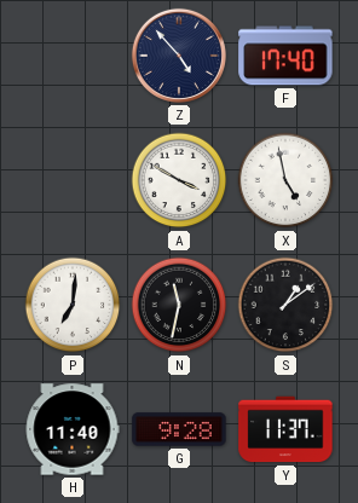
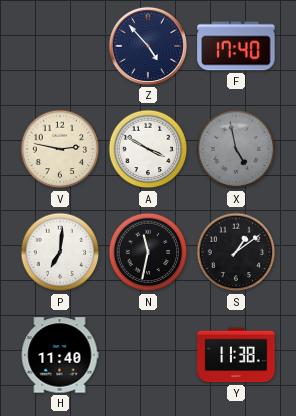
V: none -> 2:47
X dial: white -> grey
G: 9:28 -> none
Y: 11:37 -> 11:38
